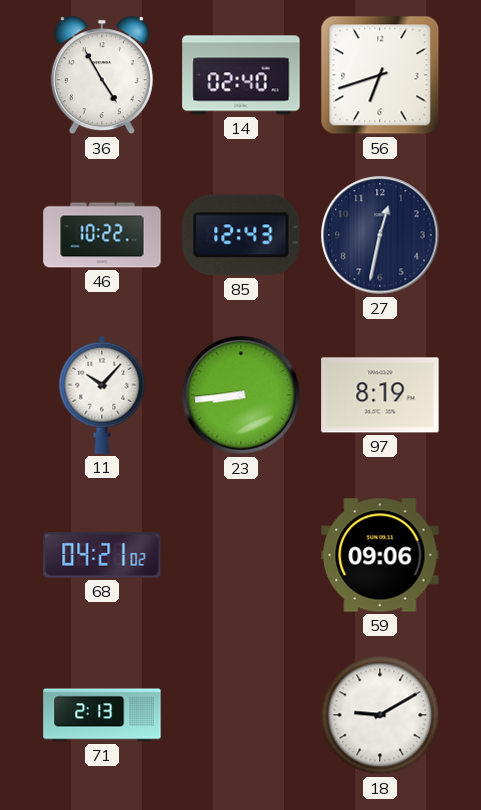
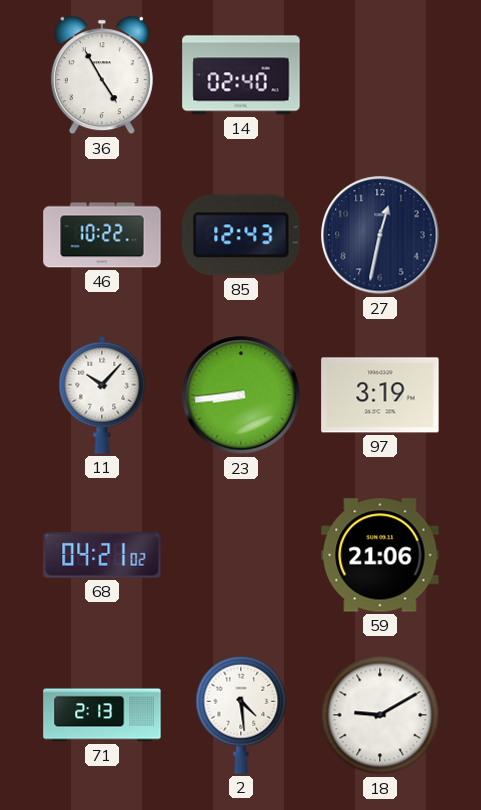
56: 6:42 -> none
97: 8:19 -> 3:19
59: 09:06 -> 21:06
2: none -> 4:29
